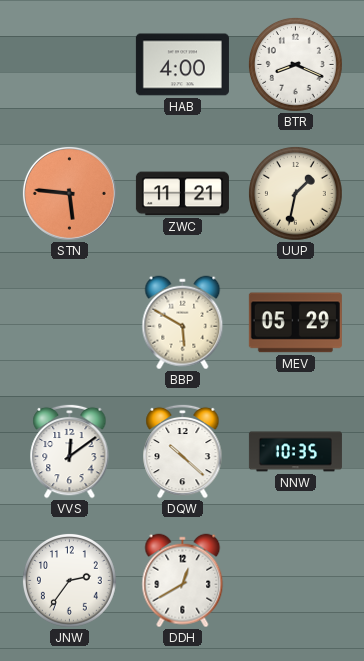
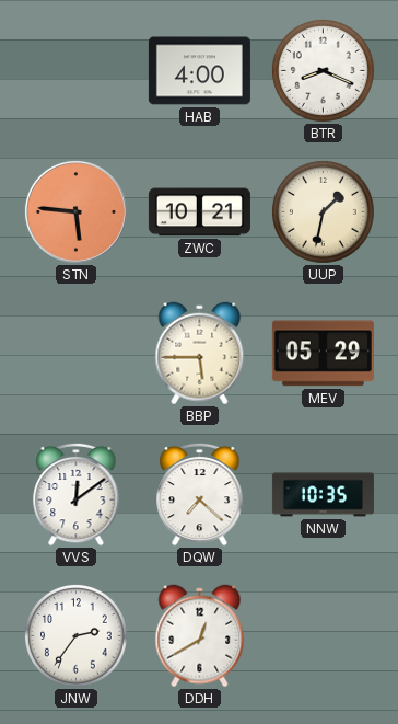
ZWC: 11:21 -> 10:21
BBP: 5:50 -> 5:45
DQW: 10:22 -> 7:22
